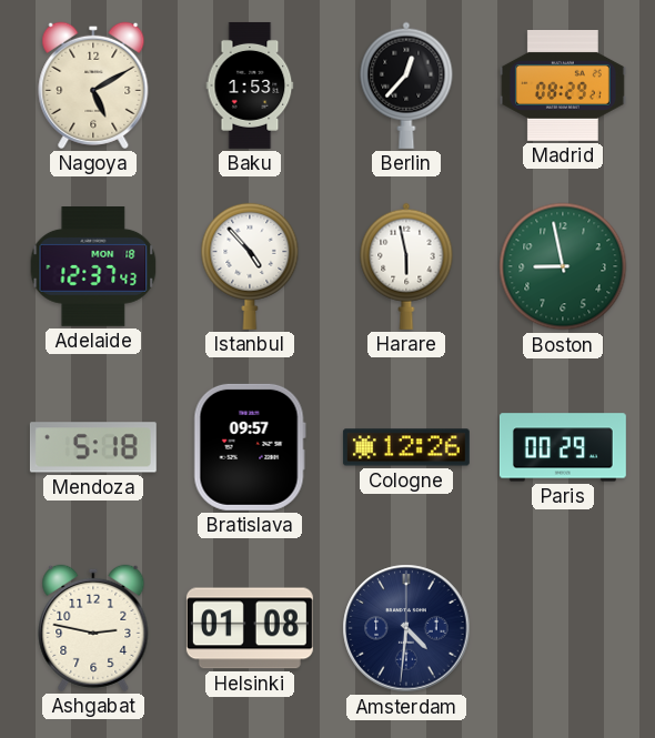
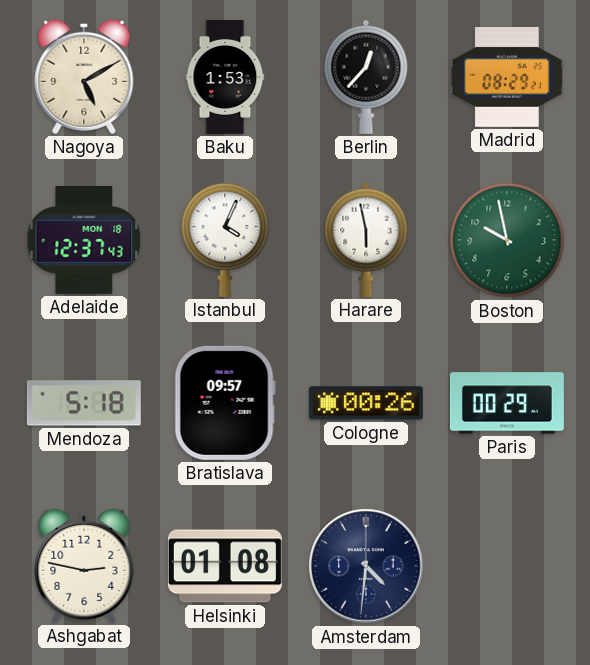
Istanbul: 4:53 -> 4:04
Boston: 8:58 -> 9:58
Cologne: 12:26 -> 00:26
